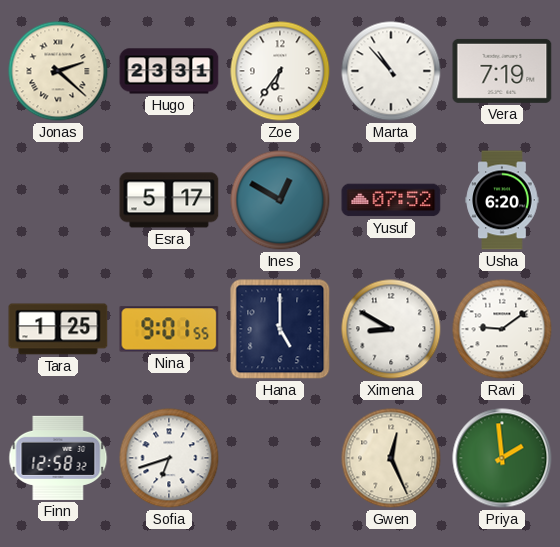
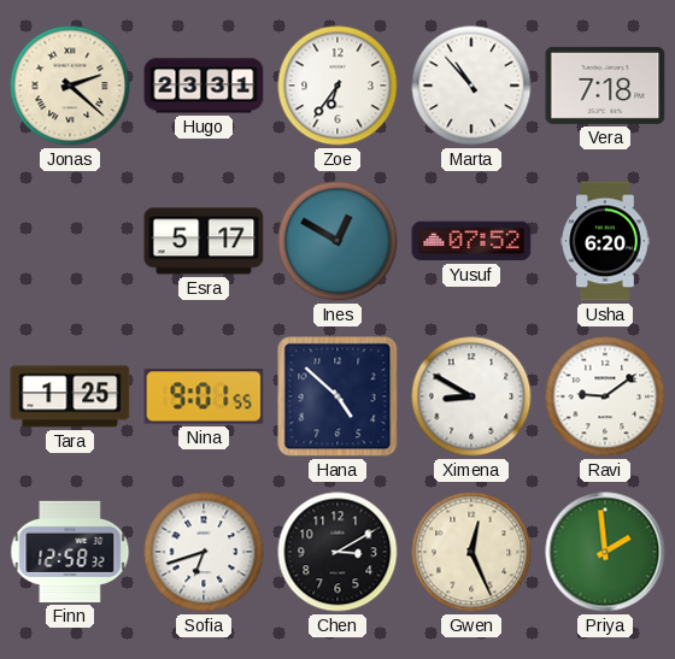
Vera: 7:19 -> 7:18
Hana: 5:00 -> 4:52
Chen: none -> 3:10
